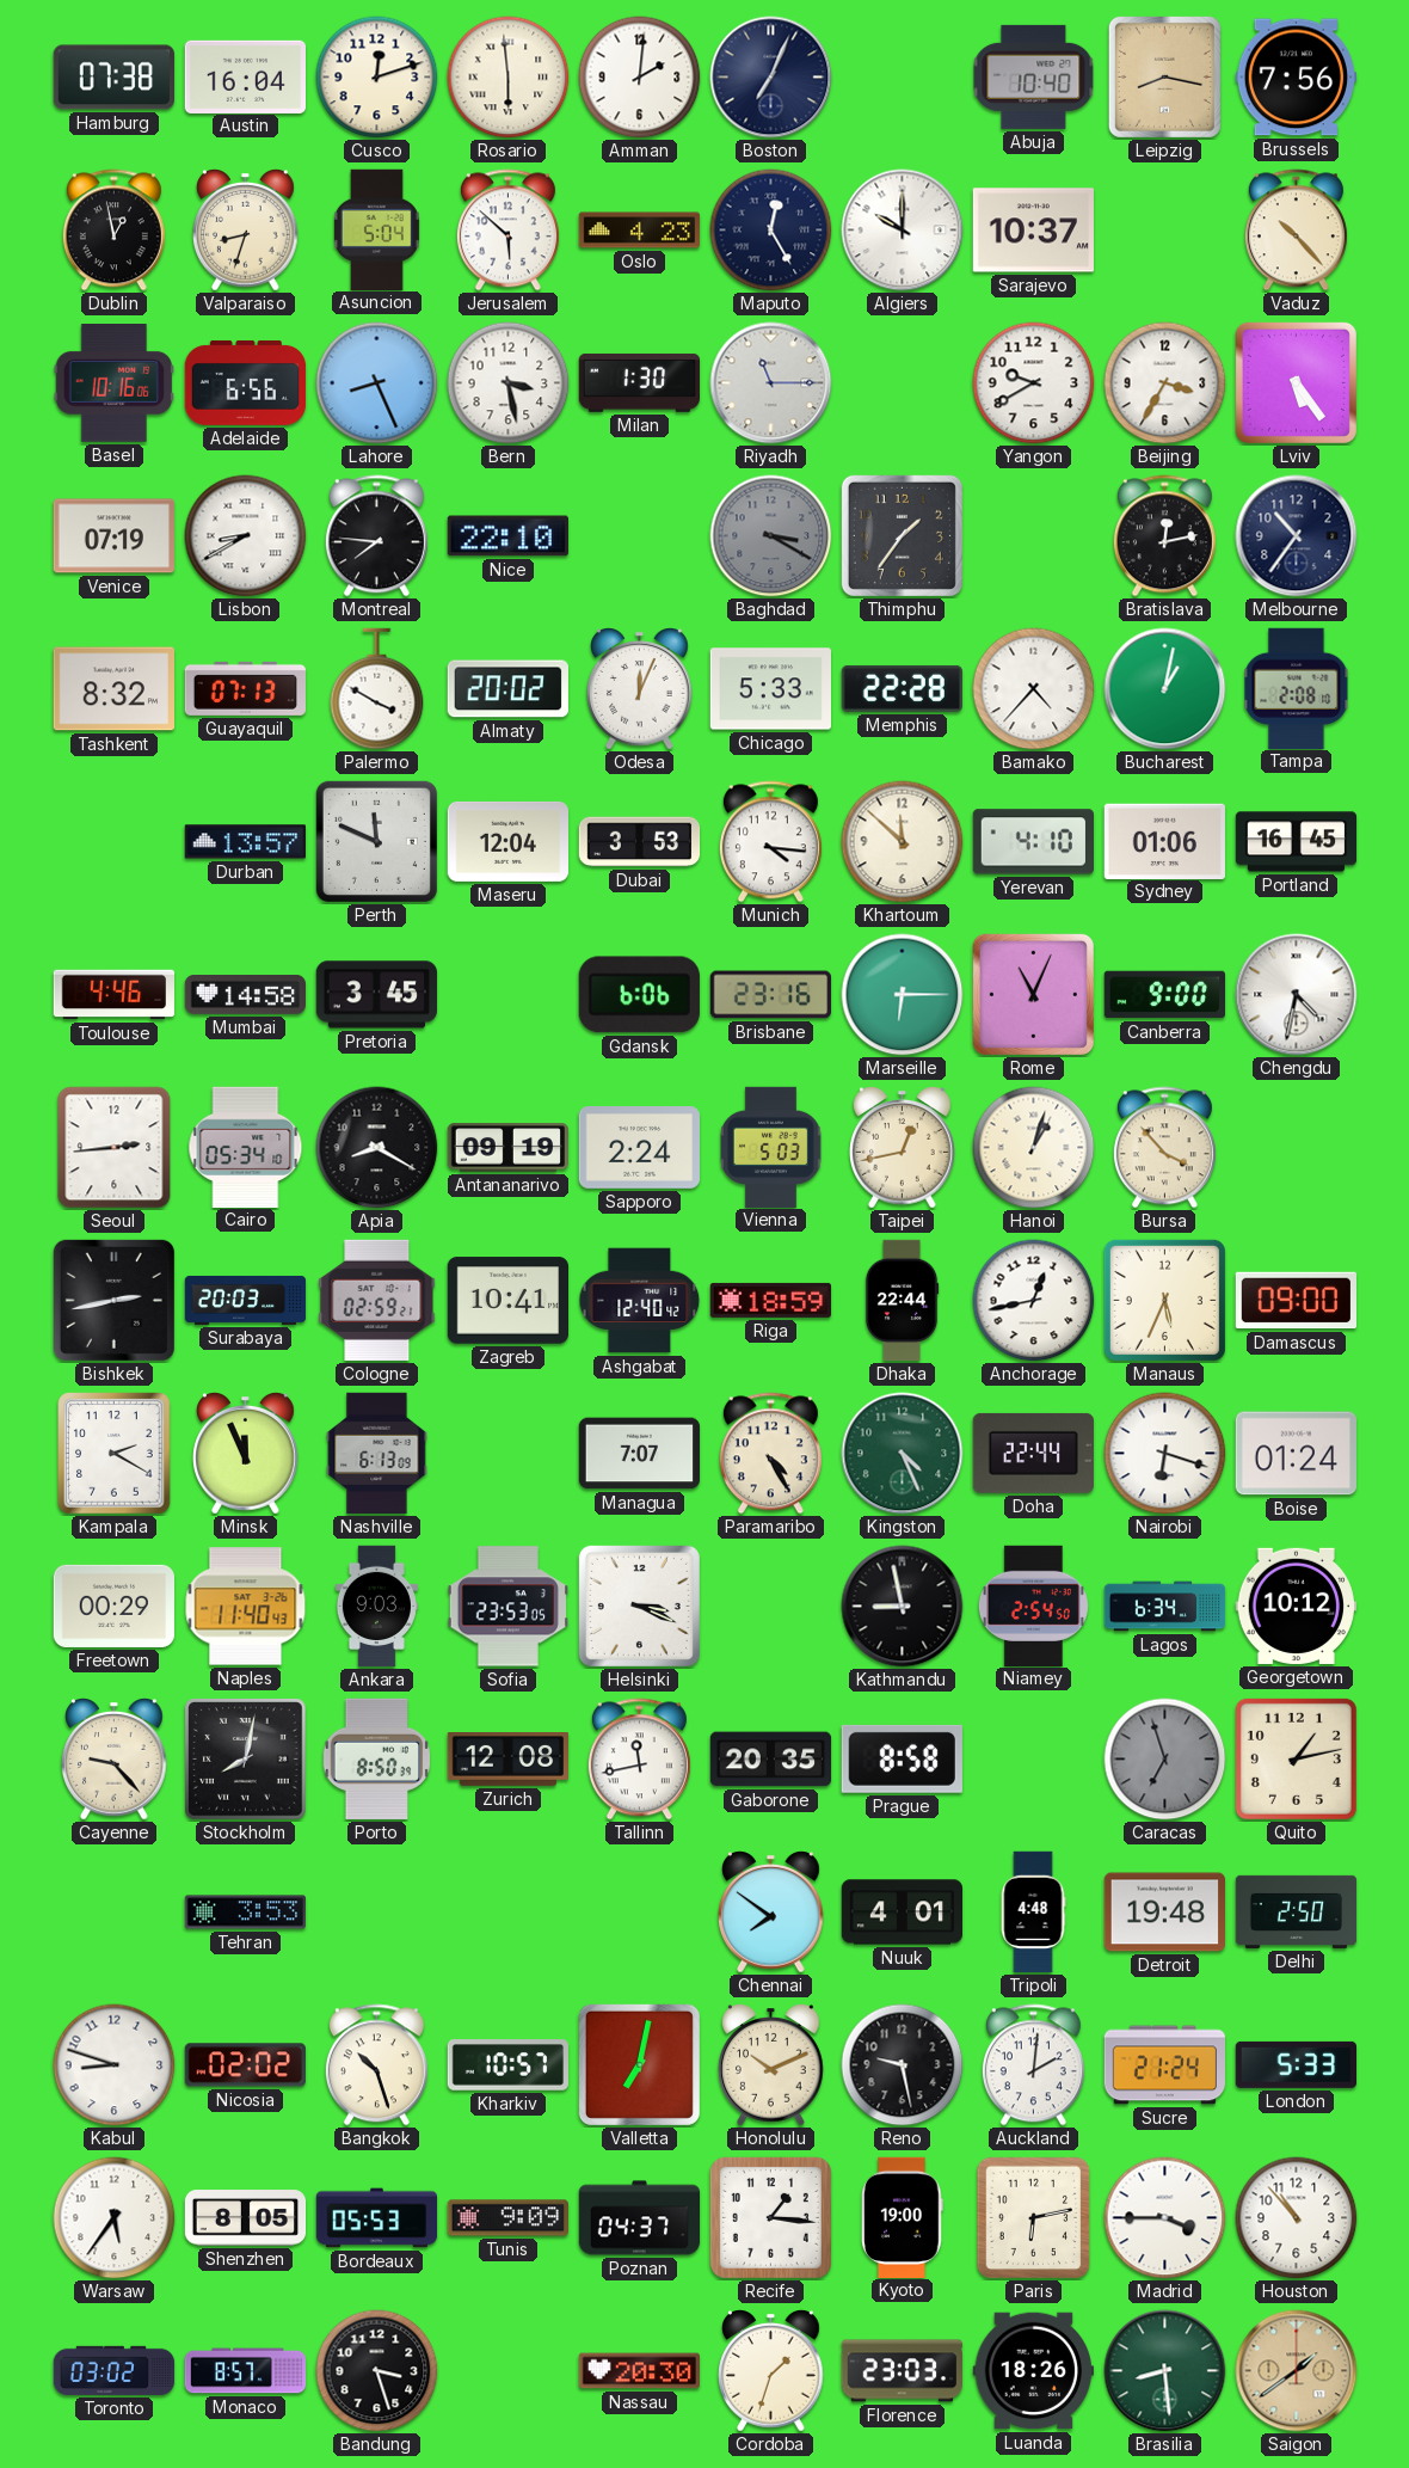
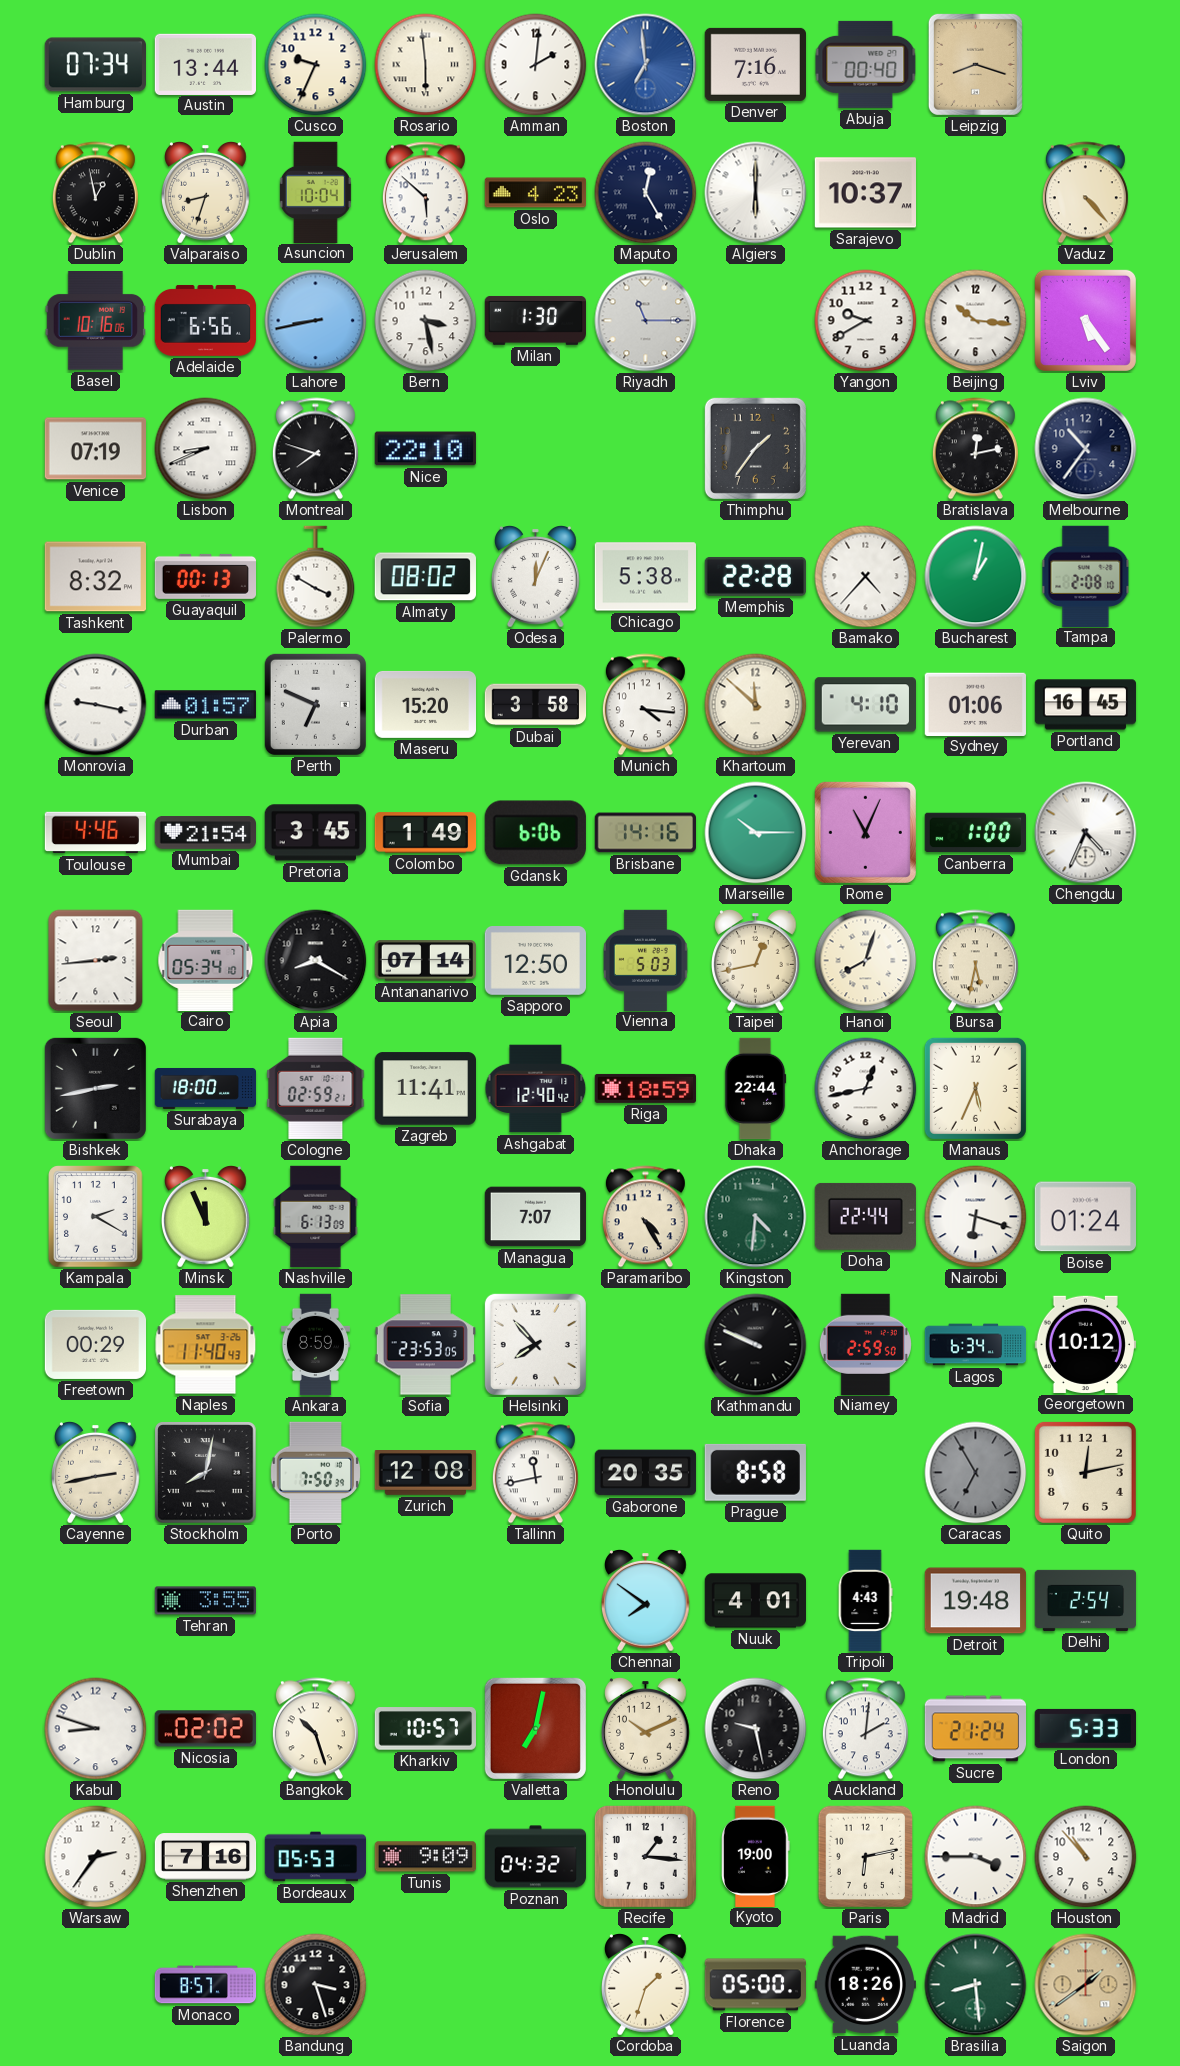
Hamburg: 07:38 -> 07:34
Austin: 16:04 -> 13:44
Cusco: 12:12 -> 9:34
Boston: 7:04 -> 6:59
Boston dial: navy -> blue
Denver: none -> 7:16
Abuja: 10:40 -> 00:40
Leipzig: 8:17 -> 8:18
Brussels: 7:56 -> none
Asuncion: 5:04 -> 10:04
Algiers: 10:00 -> 6:00
Vaduz: 10:23 -> 4:23
Lahore: 8:26 -> 8:43
Beijing: 3:35 -> 10:16
Lisbon: 8:40 -> 8:41
Montreal: 7:46 -> 7:48
Baghdad: 3:20 -> none
Guayaquil: 07:13 -> 00:13
Almaty: 20:02 -> 08:02
Chicago: 5:33 -> 5:38
Monrovia: none -> 9:17
Durban: 13:57 -> 01:57
Perth: 11:49 -> 6:49
Maseru: 12:04 -> 15:20
Dubai: 3:53 -> 3:58
Mumbai: 14:58 -> 21:54
Colombo: none -> 1:49
Brisbane: 23:16 -> 14:16
Marseille: 6:15 -> 10:15
Canberra: 9:00 -> 1:00
Chengdu: 4:32 -> 4:34
Antananarivo: 09:19 -> 07:14
Sapporo: 2:24 -> 12:50
Hanoi: 1:03 -> 8:03
Bursa: 3:53 -> 5:32
Surabaya: 20:03 -> 18:00
Zagreb: 10:41 -> 11:41
Damascus: 09:00 -> none
Kingston: 4:26 -> 4:31
Ankara: 9:03 -> 8:59
Helsinki: 3:19 -> 7:53
Kathmandu: 8:58 -> 9:49
Niamey: 2:54 -> 2:59
Cayenne: 9:23 -> 2:43
Porto: 8:50 -> 7:50
Caracas: 6:57 -> 6:55
Quito: 1:13 -> 12:13
Tehran: 3:53 -> 3:55
Tripoli: 4:48 -> 4:43
Delhi: 2:50 -> 2:54
Warsaw: 5:36 -> 2:36
Shenzhen: 8:05 -> 7:16
Poznan: 04:37 -> 04:32
Toronto: 03:02 -> none
Nassau: 20:30 -> none
Florence: 23:03 -> 05:00
